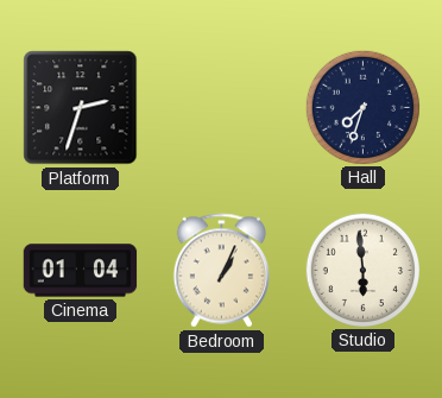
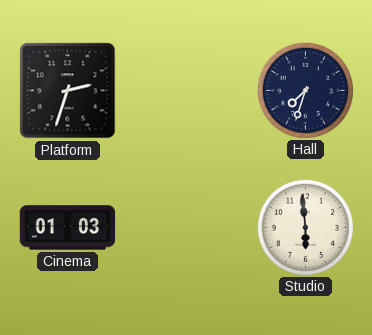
Cinema: 01:04 -> 01:03
Bedroom: 1:04 -> none
